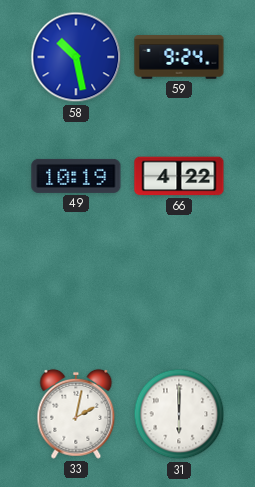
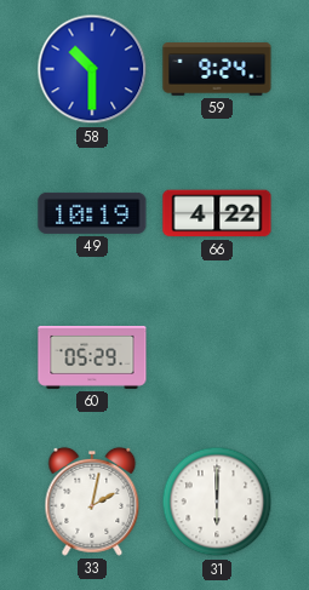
58: 10:28 -> 10:30
60: none -> 05:29
